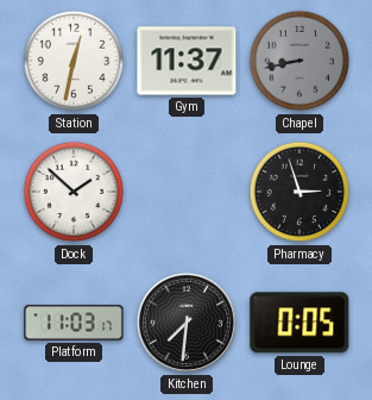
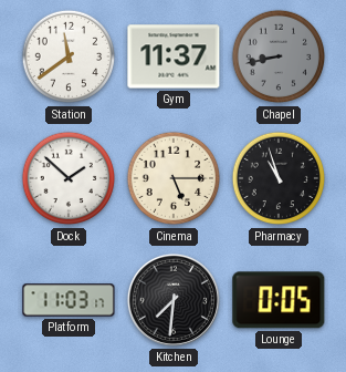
Station: 12:32 -> 11:39
Cinema: none -> 5:15
Pharmacy: 2:57 -> 10:57
